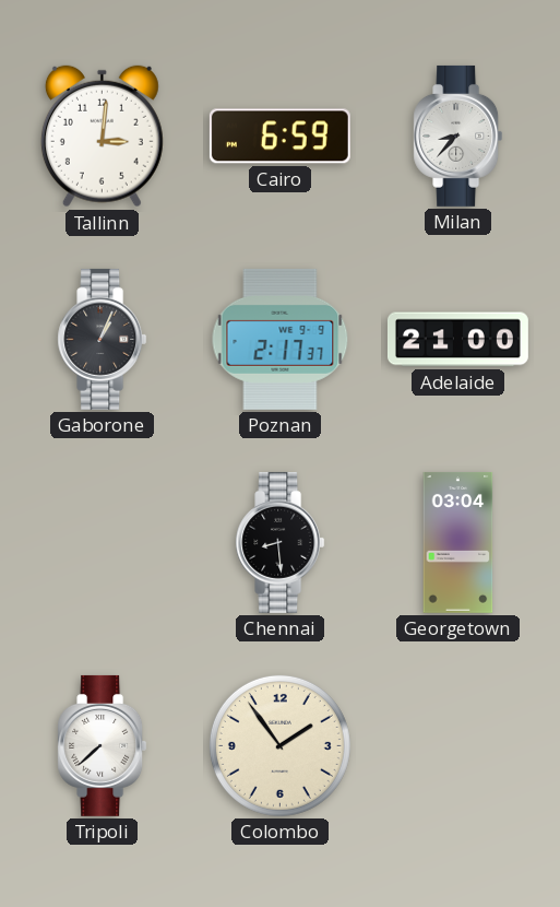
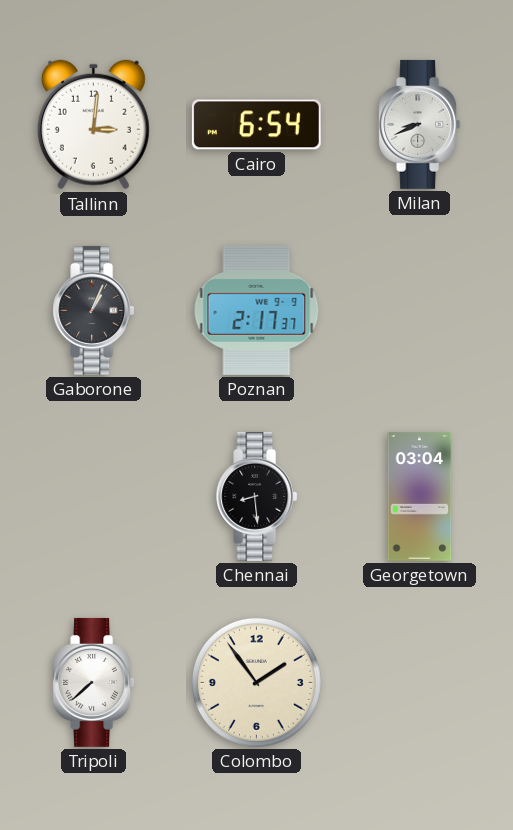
Cairo: 6:59 -> 6:54
Milan: 8:37 -> 8:41
Adelaide: 21:00 -> none
